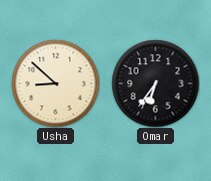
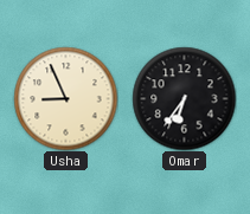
Usha: 8:52 -> 8:56
